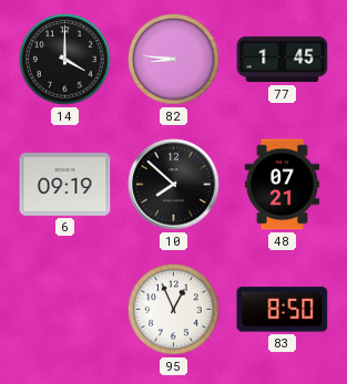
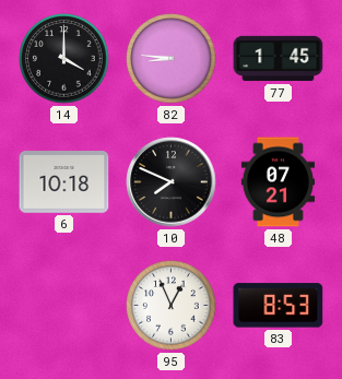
6: 09:19 -> 10:18
10: 7:52 -> 7:49
83: 8:50 -> 8:53
